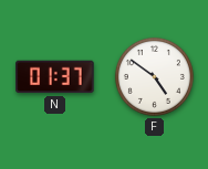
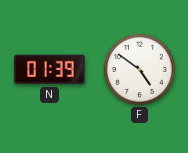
N: 01:37 -> 01:39
